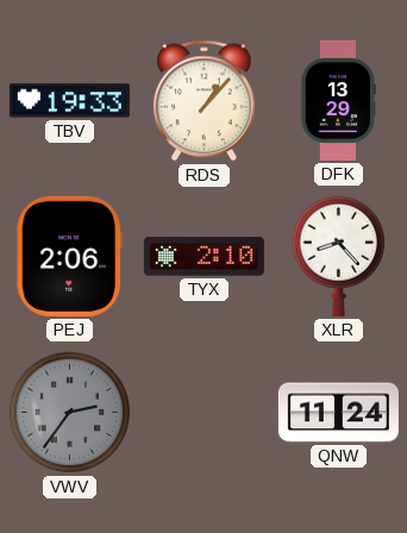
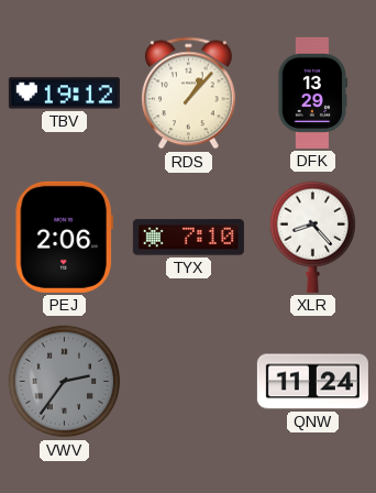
TBV: 19:33 -> 19:12
TYX: 2:10 -> 7:10
